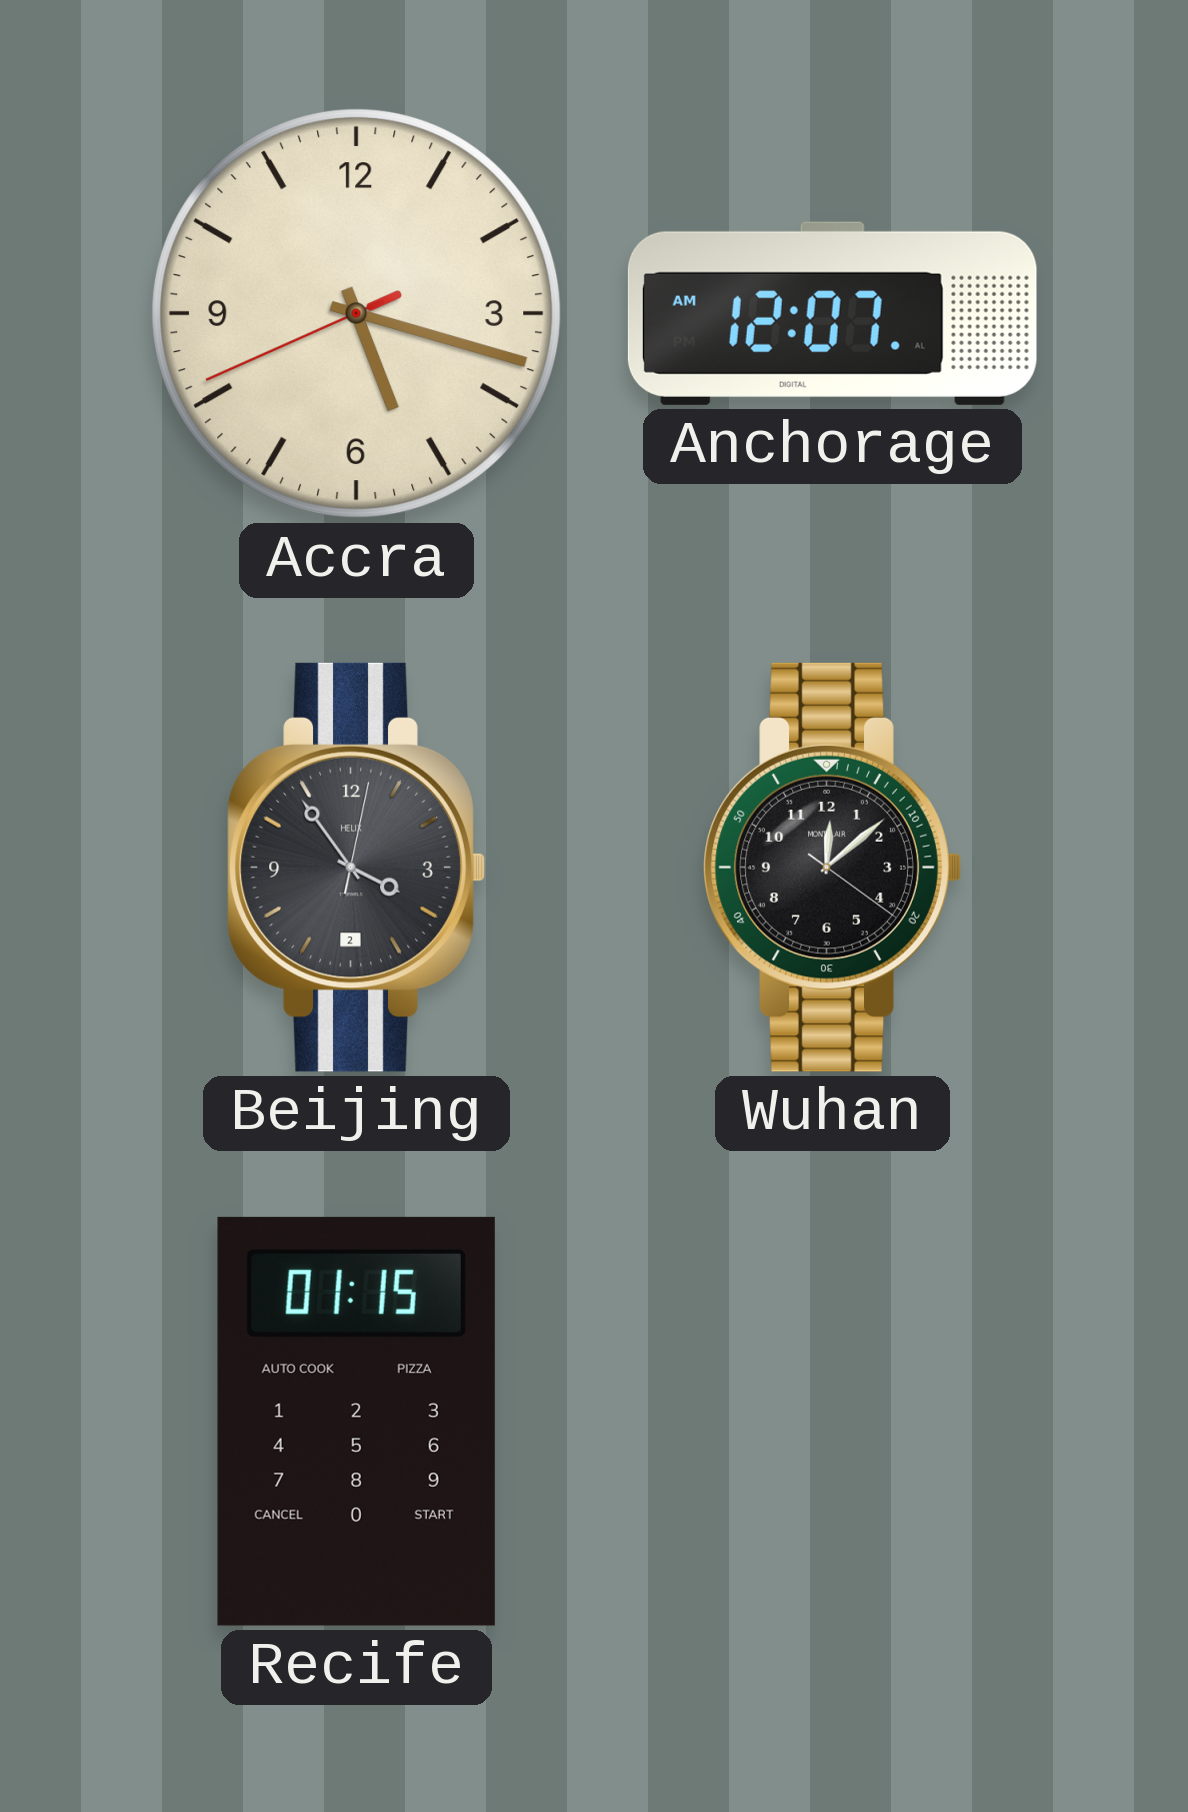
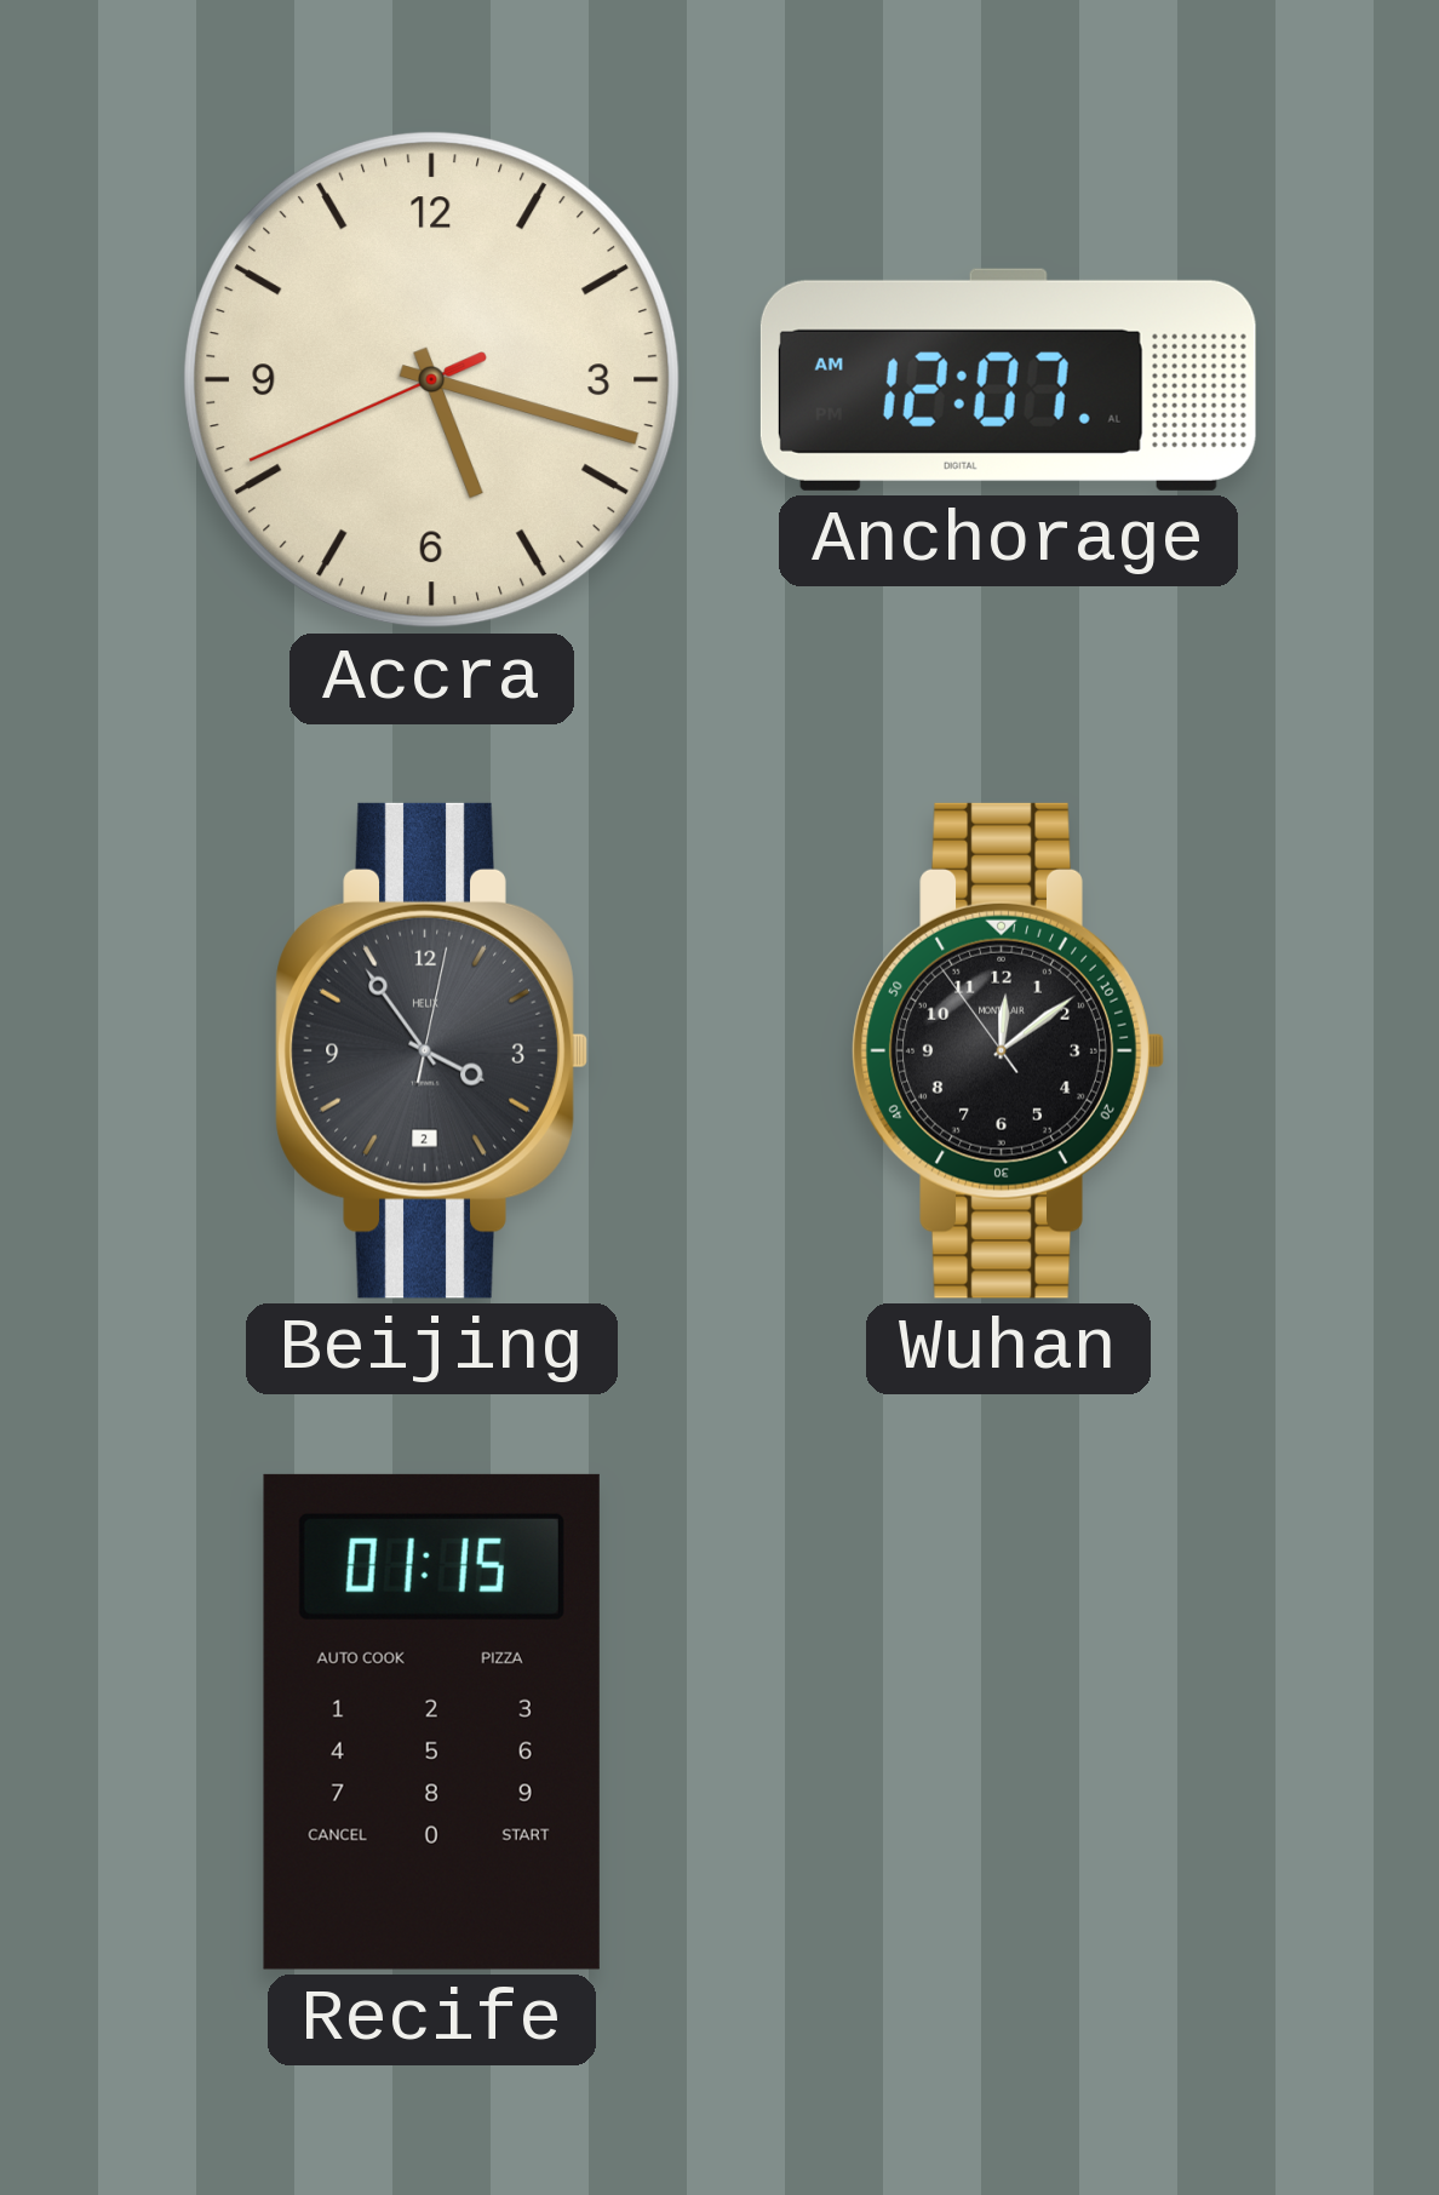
Wuhan: 12:08:21 -> 12:08:54
